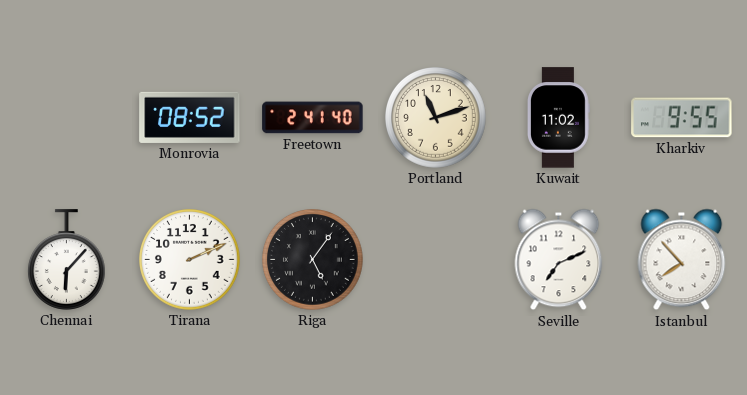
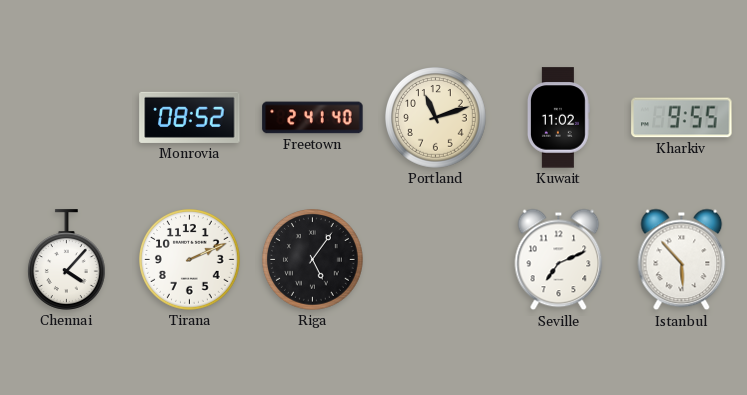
Chennai: 6:07 -> 4:07
Istanbul: 7:53 -> 5:53
